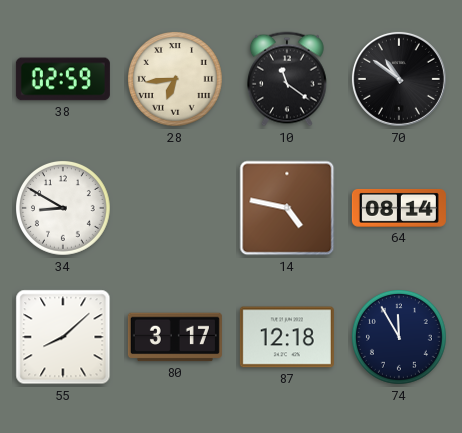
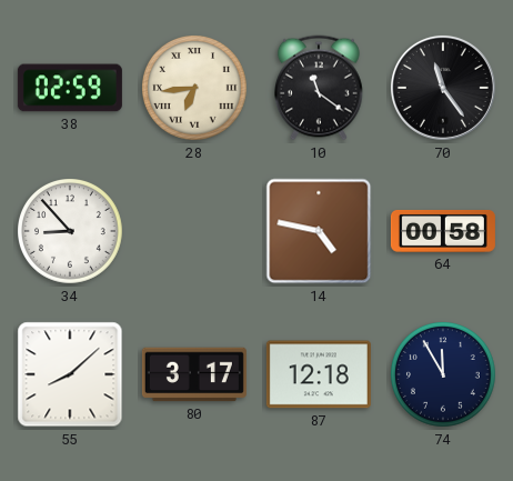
70: 10:51 -> 11:24
34: 8:50 -> 8:53
64: 08:14 -> 00:58
